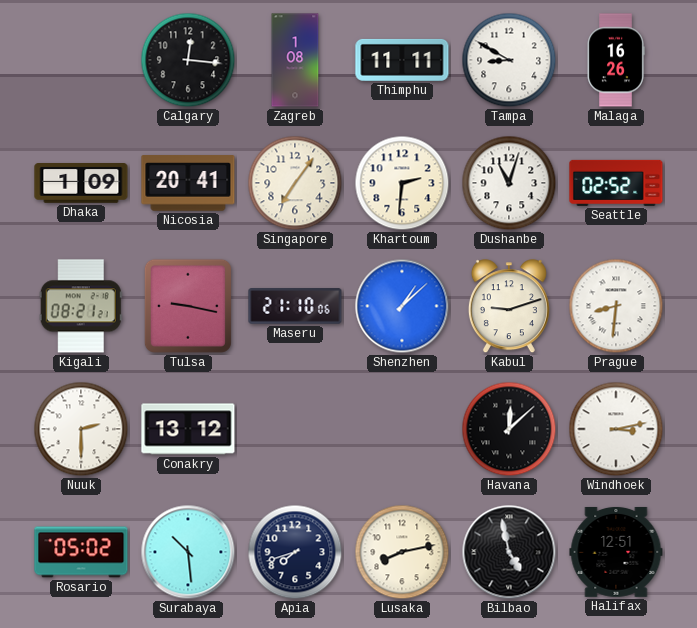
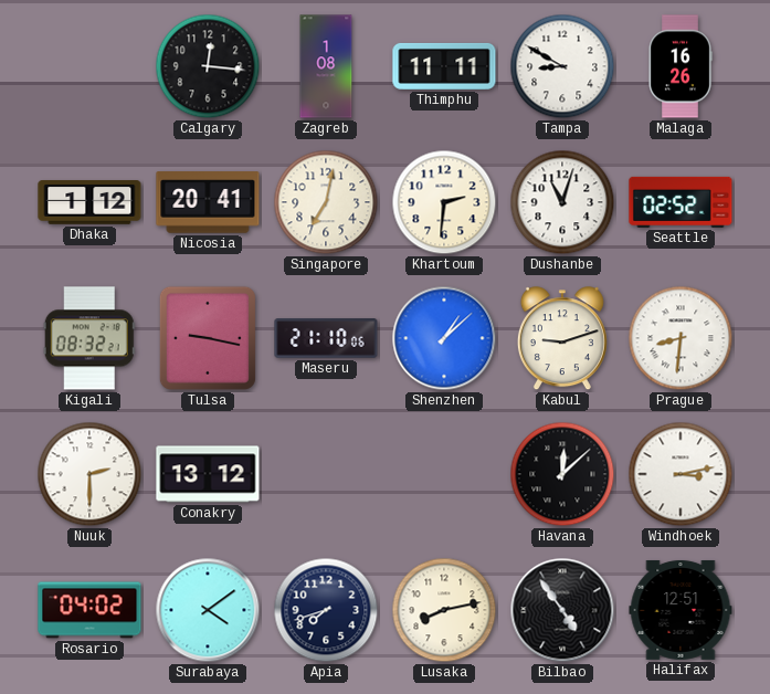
Dhaka: 1:09 -> 1:12
Singapore: 7:06 -> 7:02
Kigali: 08:21 -> 08:32
Rosario: 05:02 -> 04:02
Surabaya: 10:29 -> 4:09
Bilbao: 4:58 -> 4:54
